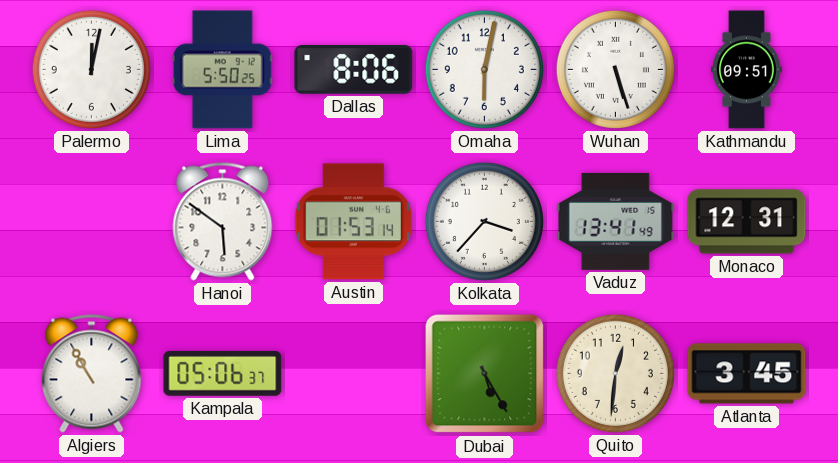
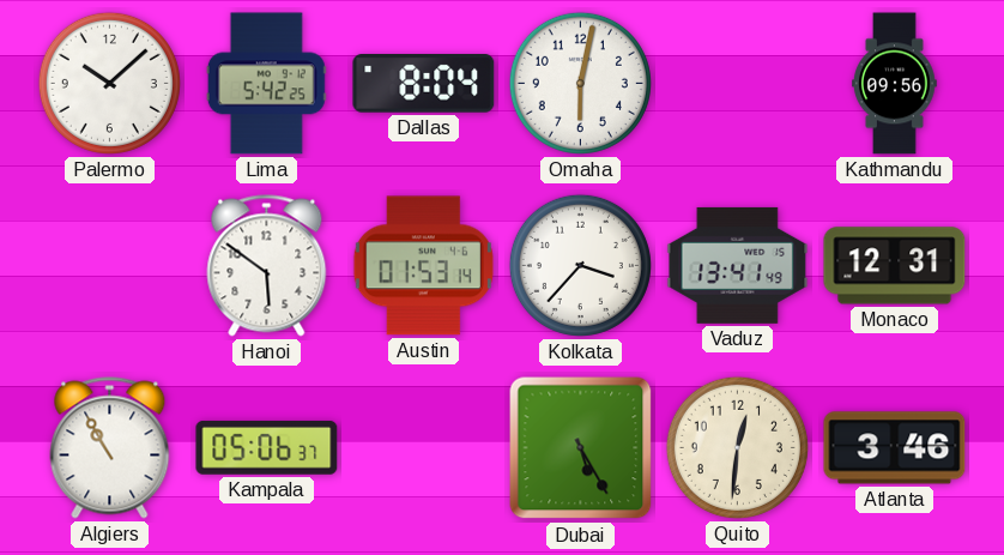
Palermo: 12:02 -> 10:08
Lima: 5:50 -> 5:42
Dallas: 8:06 -> 8:04
Wuhan: 5:27 -> none
Kathmandu: 09:51 -> 09:56
Atlanta: 3:45 -> 3:46
